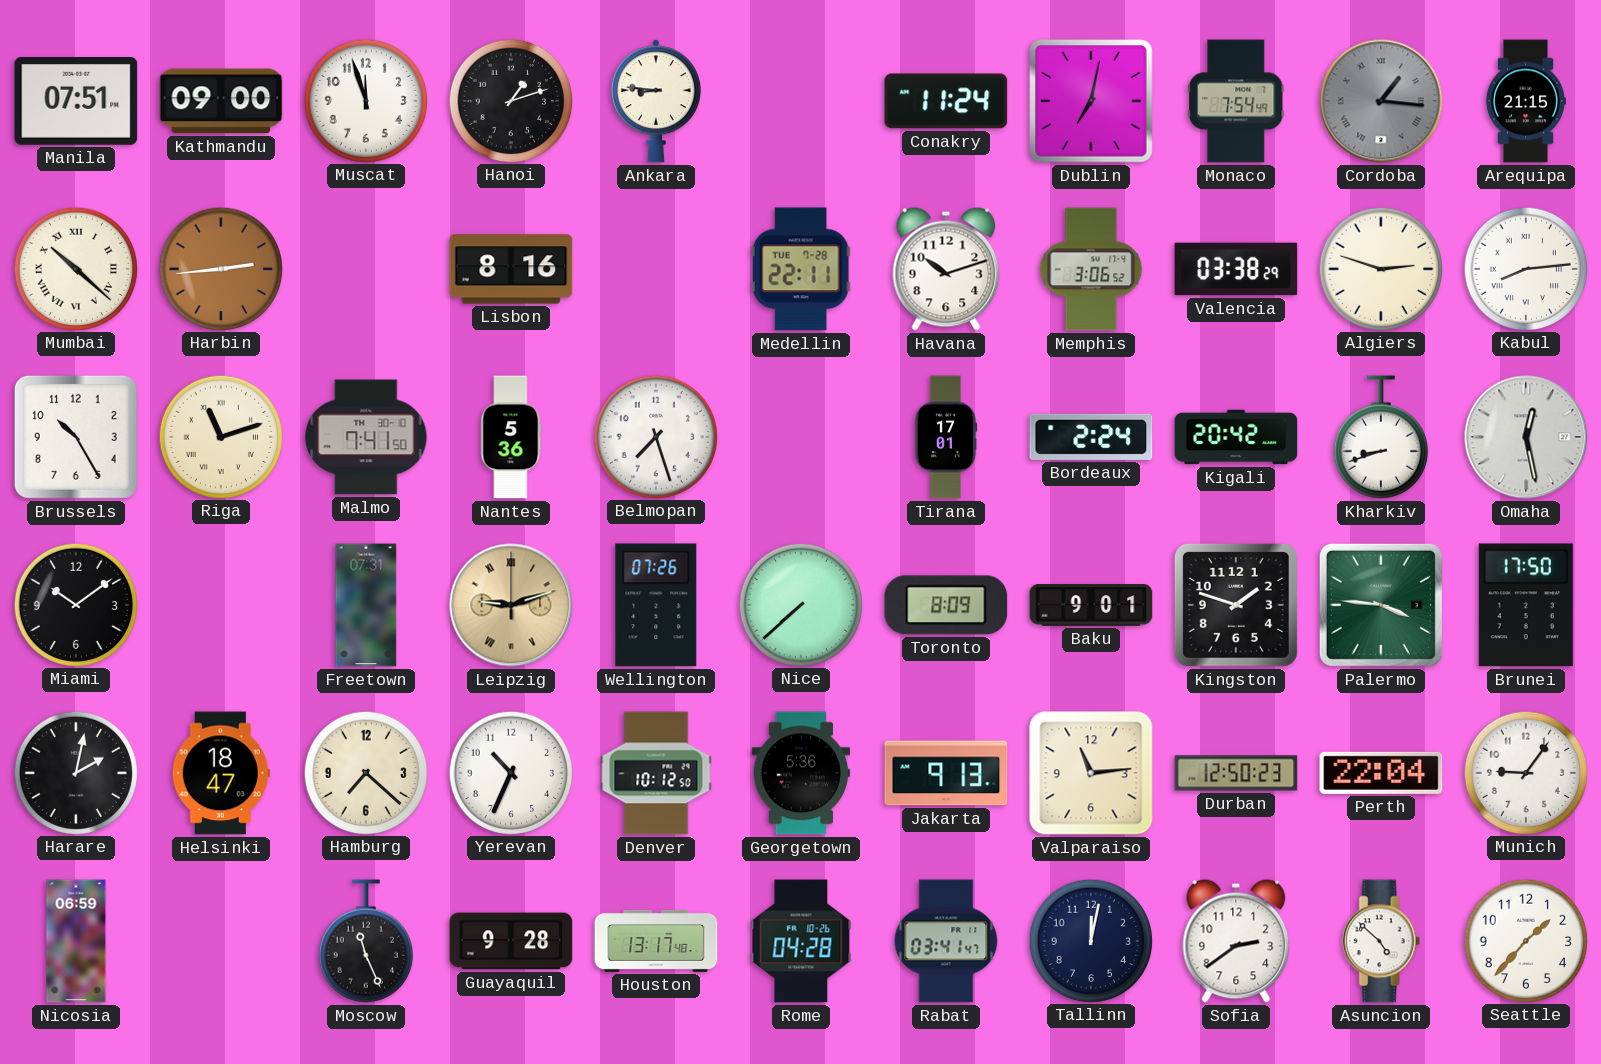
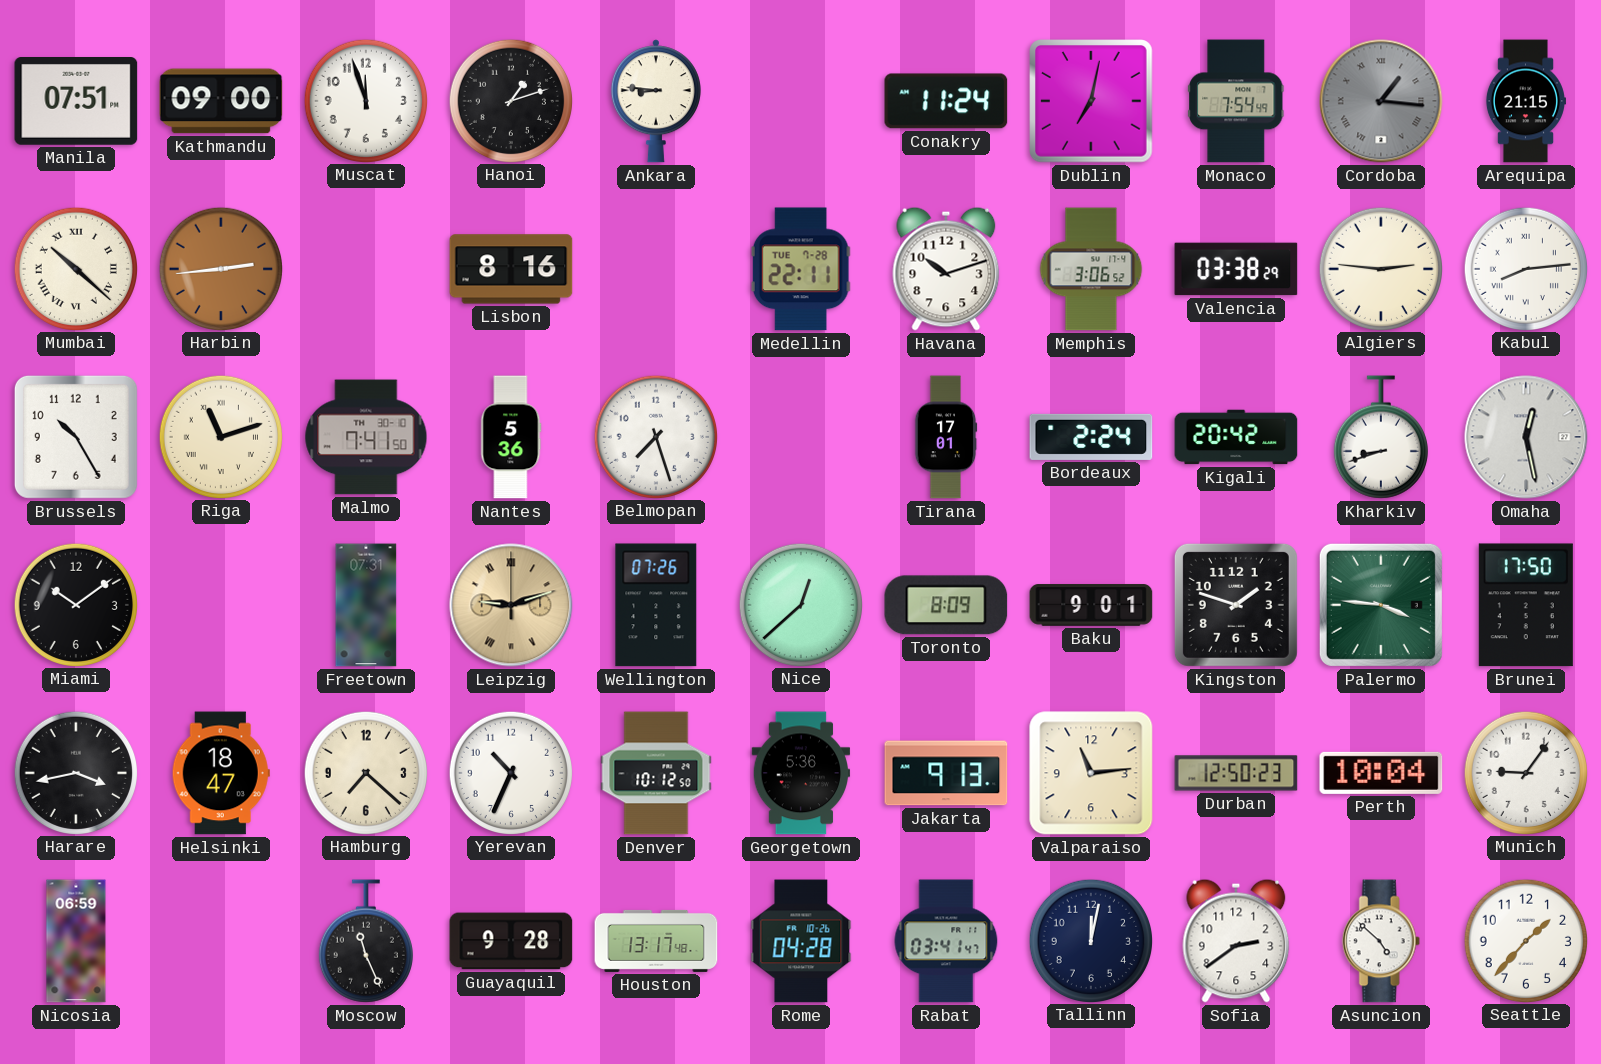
Algiers: 2:48 -> 2:46
Nice: 7:38 -> 12:38
Harare: 2:02 -> 3:43
Perth: 22:04 -> 10:04
